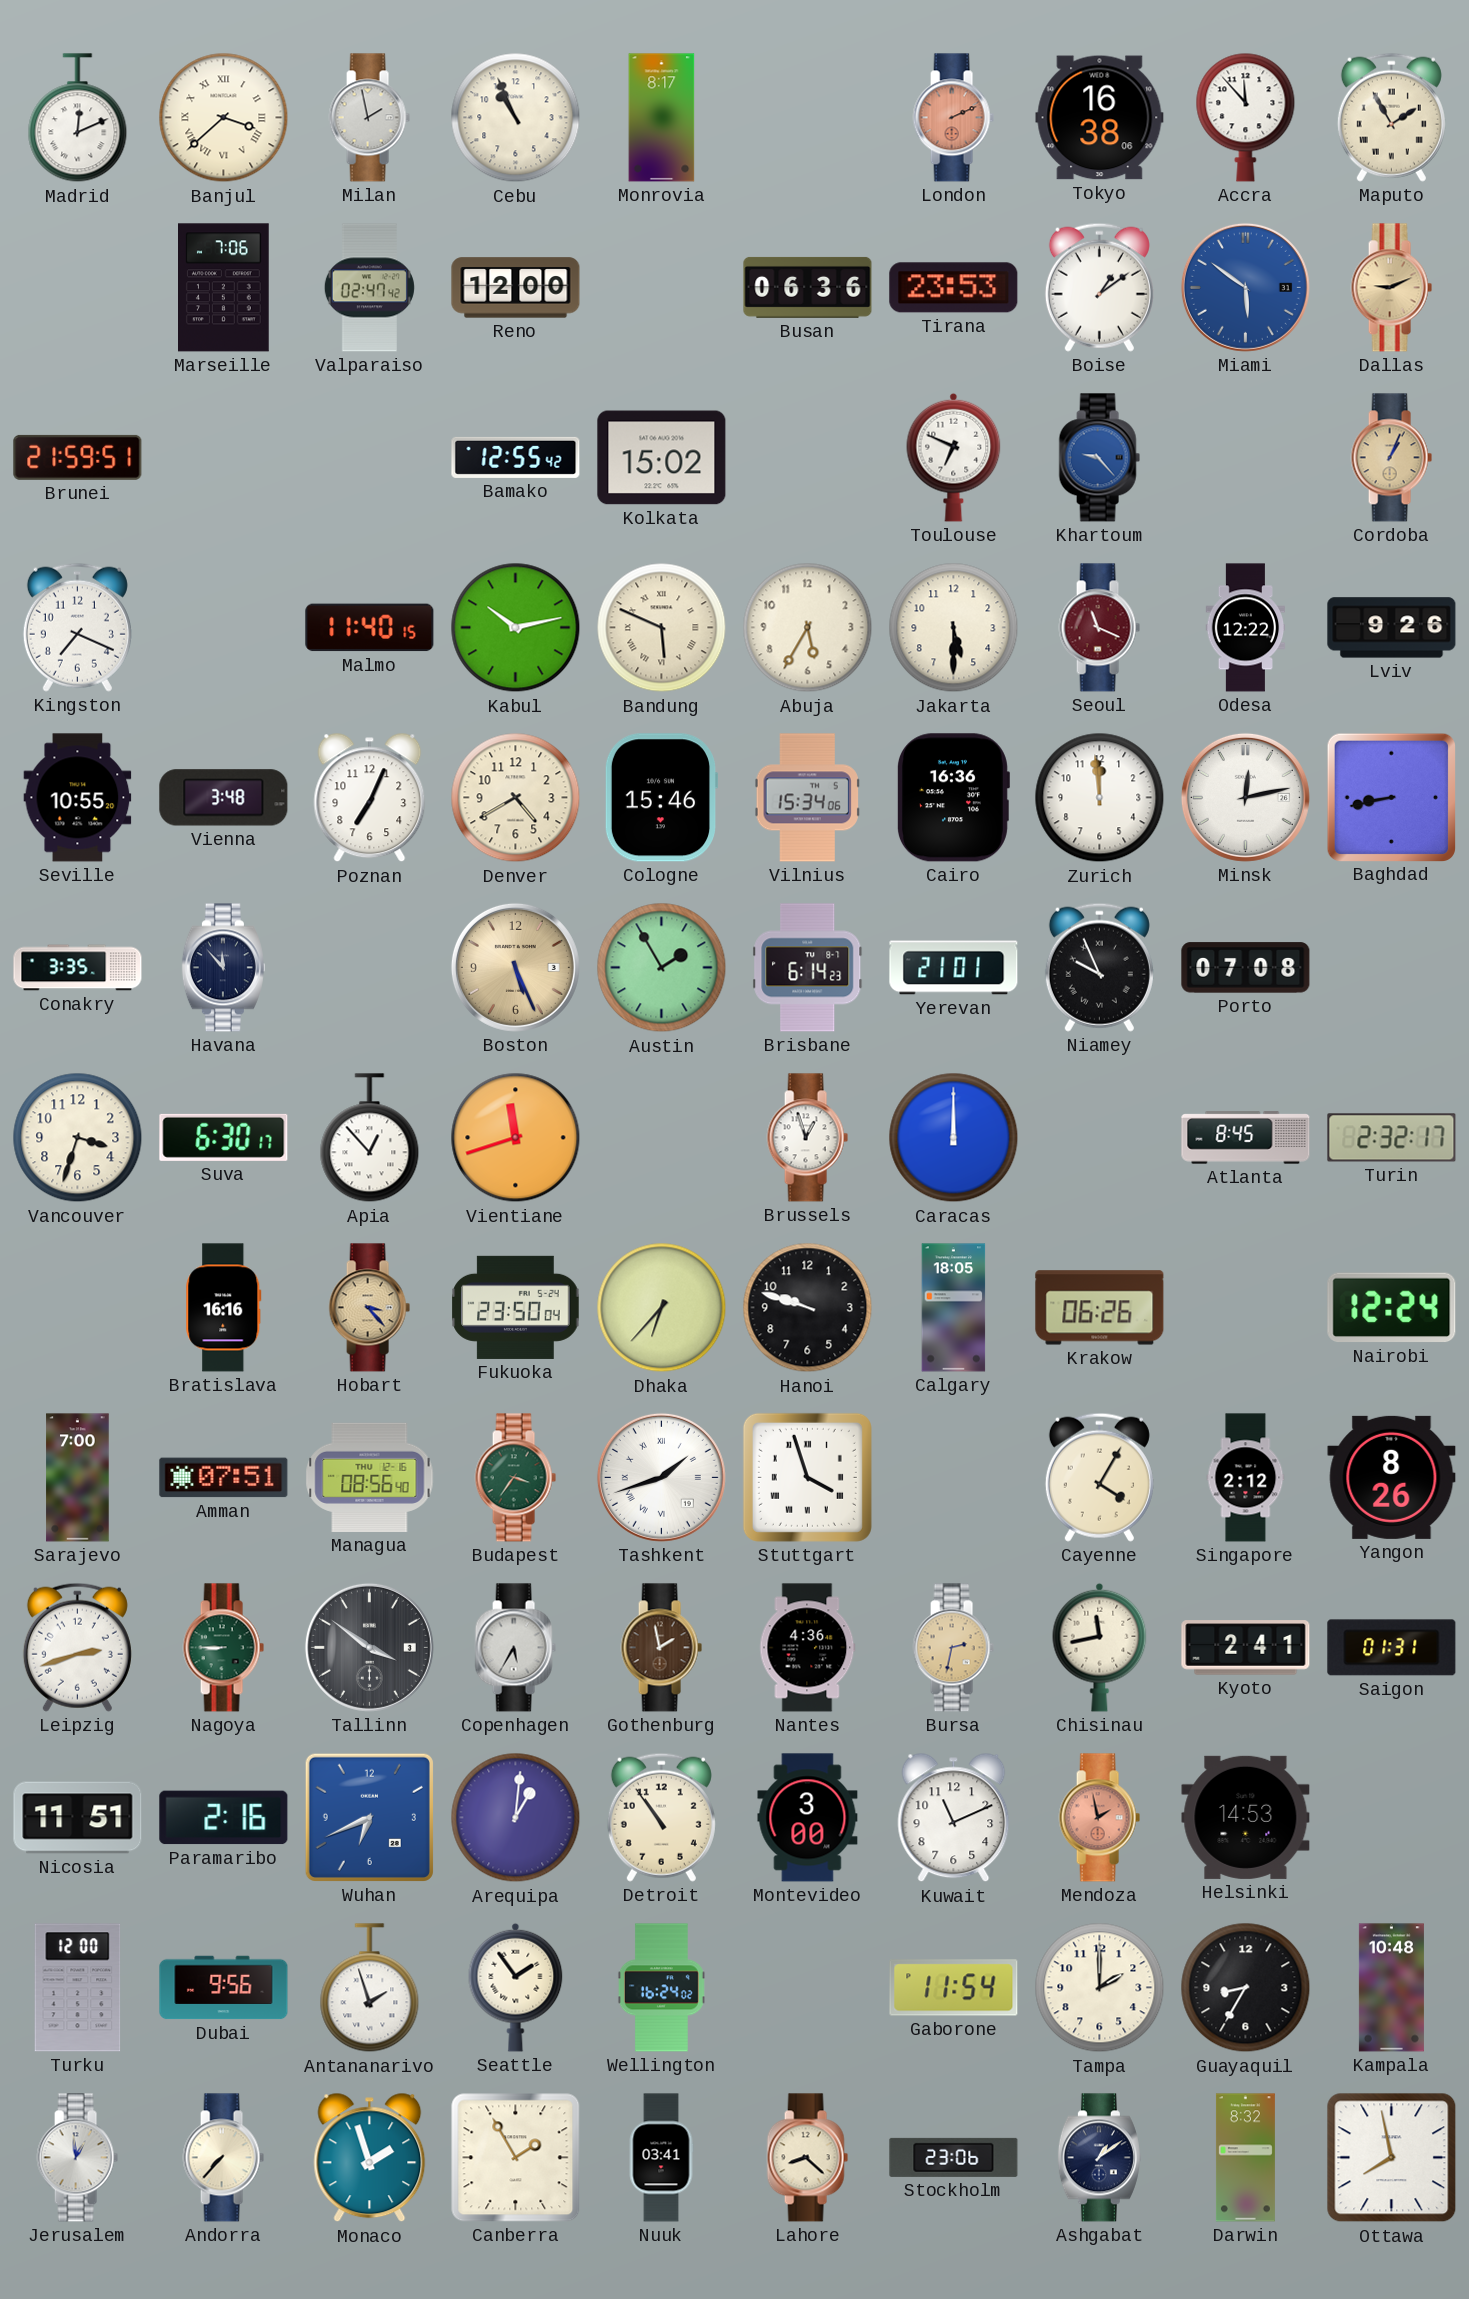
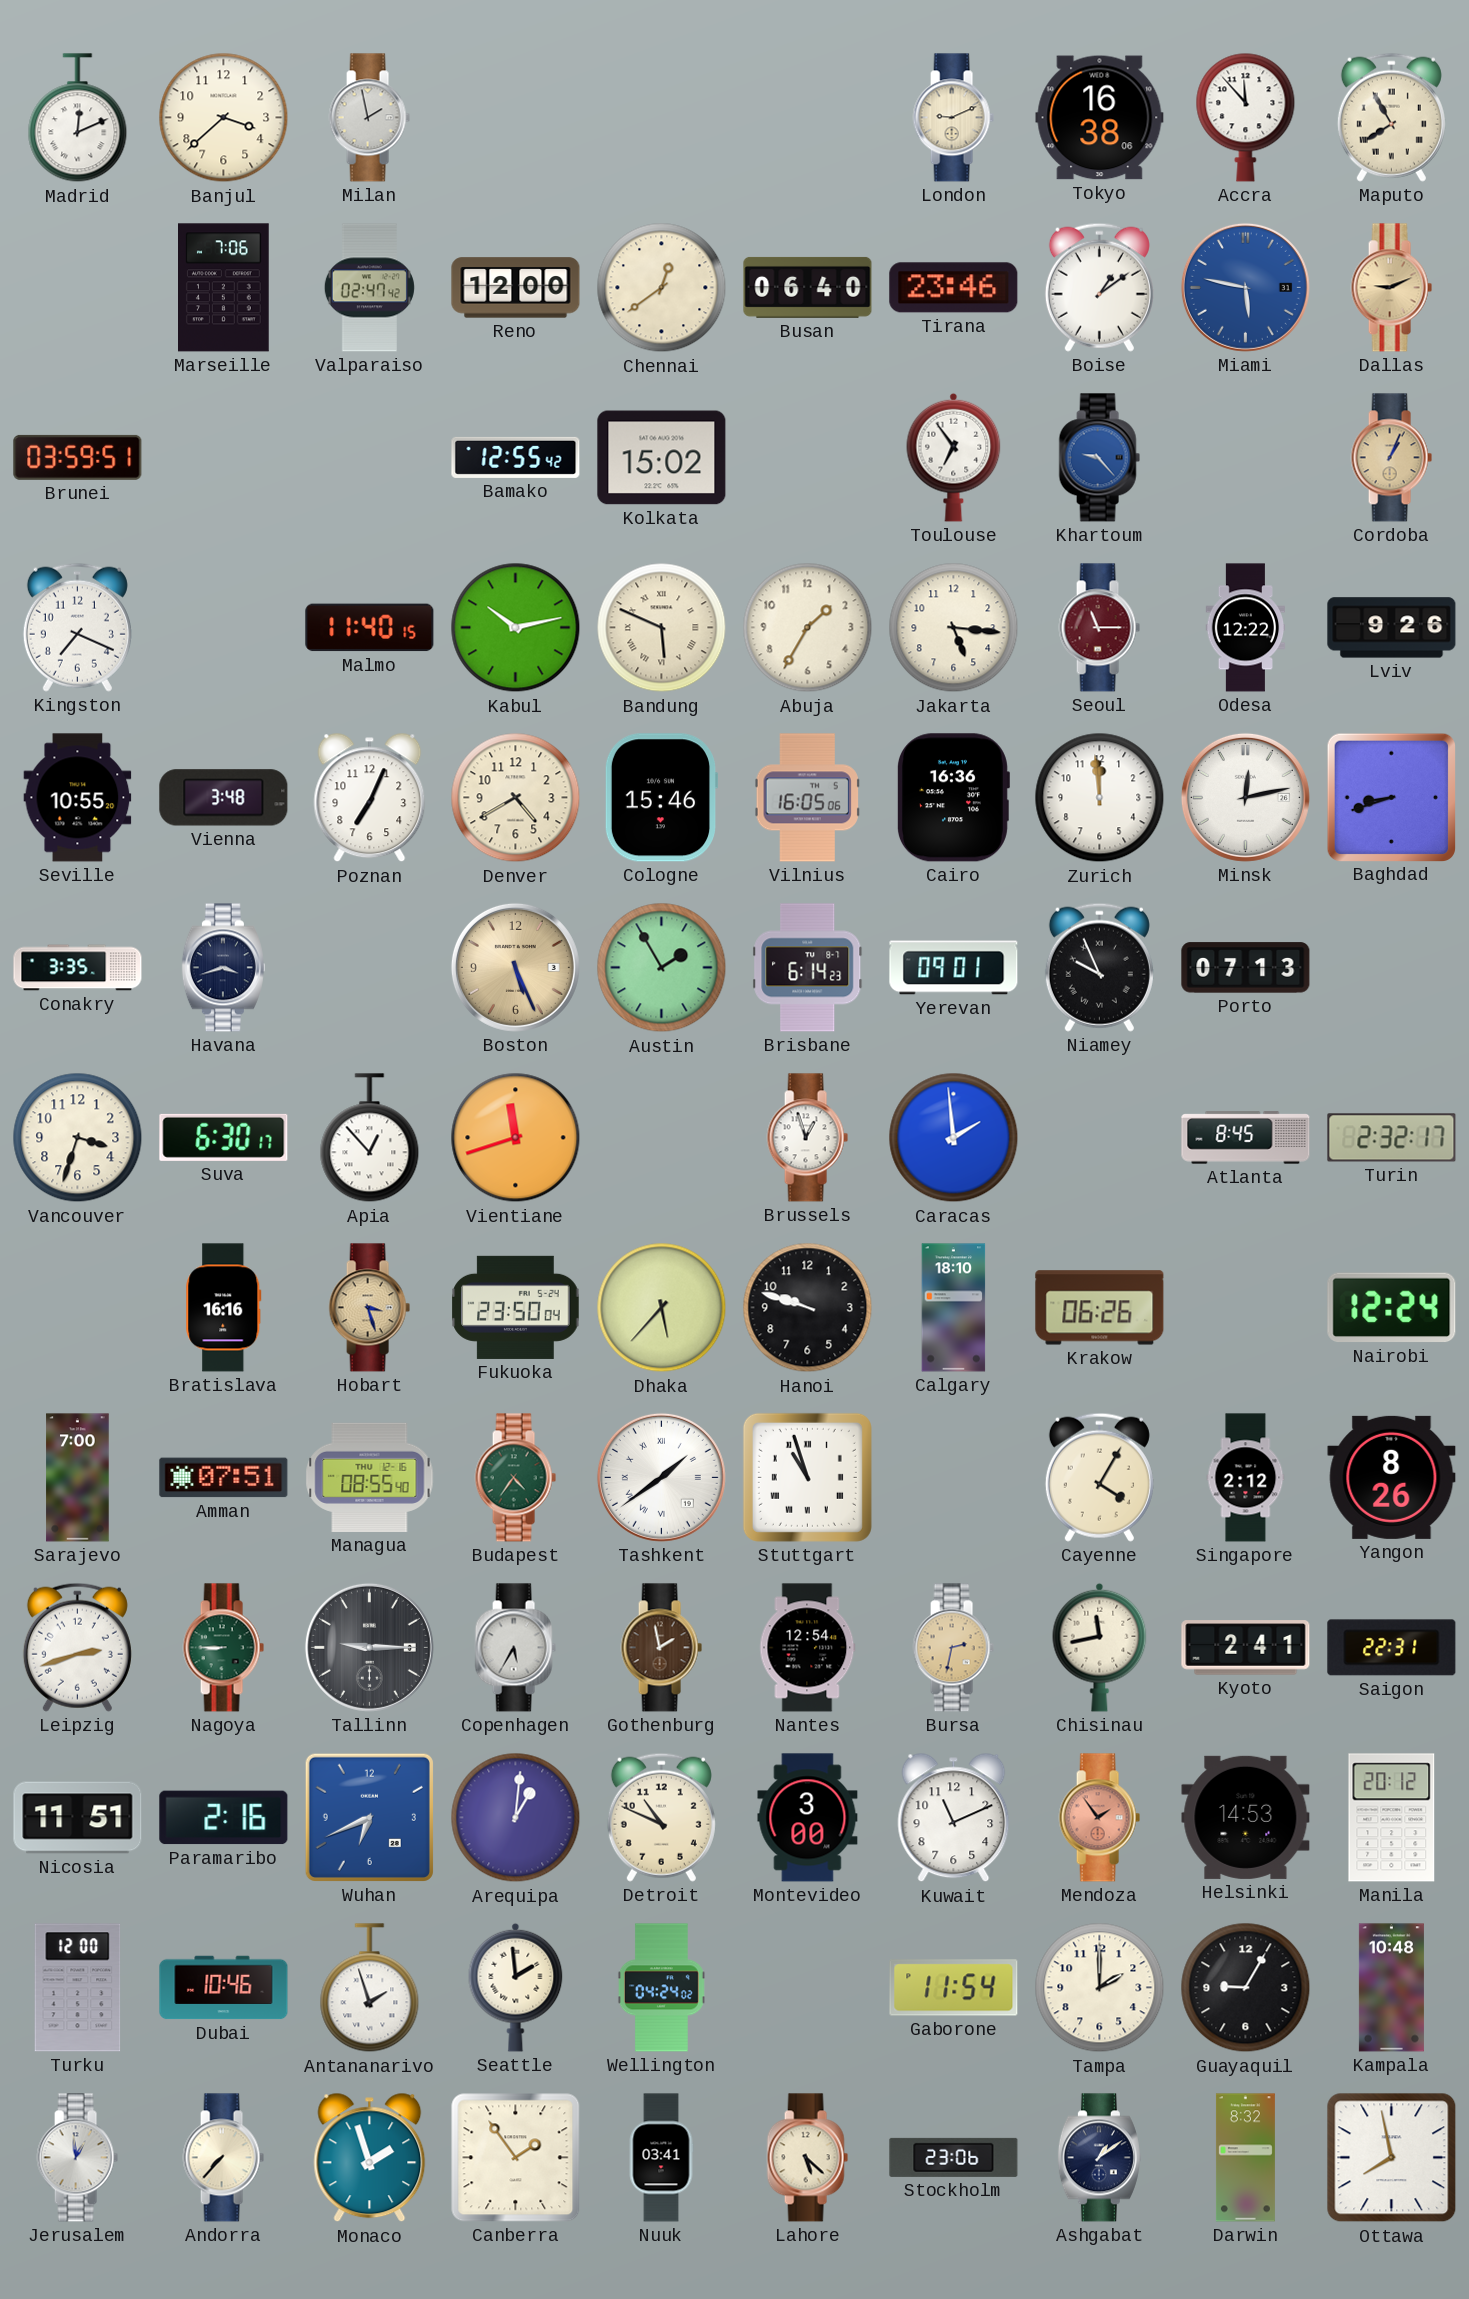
Banjul numerals: Roman -> Arabic
Cebu: 10:56 -> none
Monrovia: 8:17 -> none
London: 2:11 -> 9:11
London dial: salmon -> cream
Maputo: 1:55 -> 7:55
Chennai: none -> 12:39
Busan: 06:36 -> 06:40
Tirana: 23:53 -> 23:46
Miami: 5:51 -> 5:47
Brunei: 21:59 -> 03:59
Toulouse: 6:49 -> 6:54
Abuja: 5:35 -> 1:35
Jakarta: 5:30 -> 5:16
Seoul: 11:19 -> 11:15
Vilnius: 15:34 -> 16:05
Baghdad: 8:43 -> 8:42
Havana: 11:53 -> 3:42
Yerevan: 21:01 -> 09:01
Porto: 07:08 -> 07:13
Caracas: 12:00 -> 1:59
Hobart: 3:23 -> 3:27
Dhaka: 6:37 -> 5:37
Calgary: 18:05 -> 18:10
Managua: 08:56 -> 08:55
Budapest: 3:36 -> 4:36
Tashkent: 1:42 -> 1:39
Stuttgart: 3:57 -> 10:57
Tallinn: 3:51 -> 9:15
Nantes: 4:36 -> 12:54
Saigon: 01:31 -> 22:31
Detroit: 10:54 -> 10:49
Mendoza: 1:58 -> 1:54
Manila: none -> 20:12
Dubai: 9:56 -> 10:46
Seattle: 1:54 -> 1:59
Wellington: 16:24 -> 04:24
Guayaquil: 8:35 -> 9:05
Canberra: 1:55 -> 1:54
Lahore: 8:22 -> 5:22
